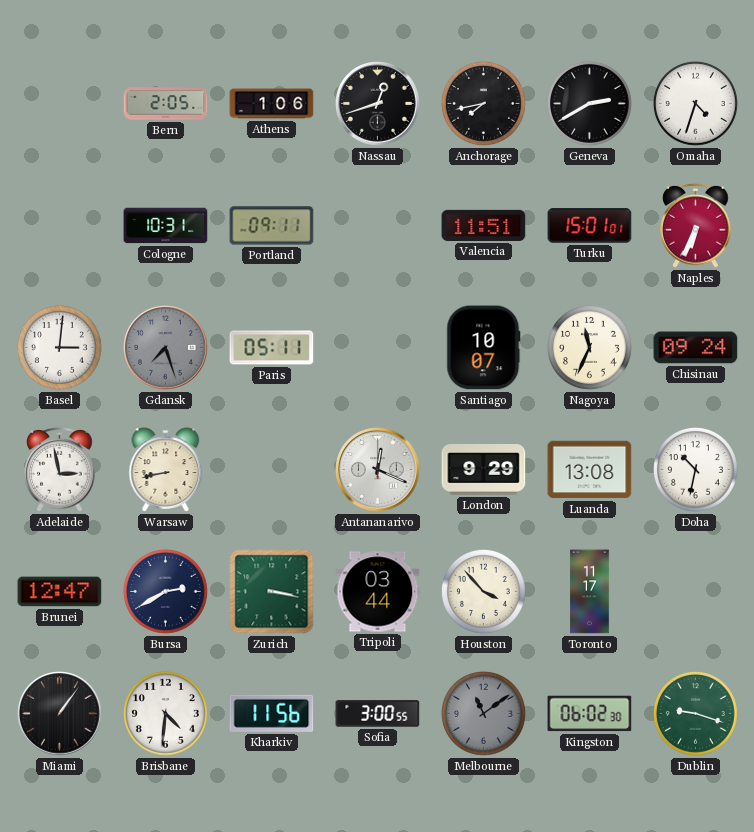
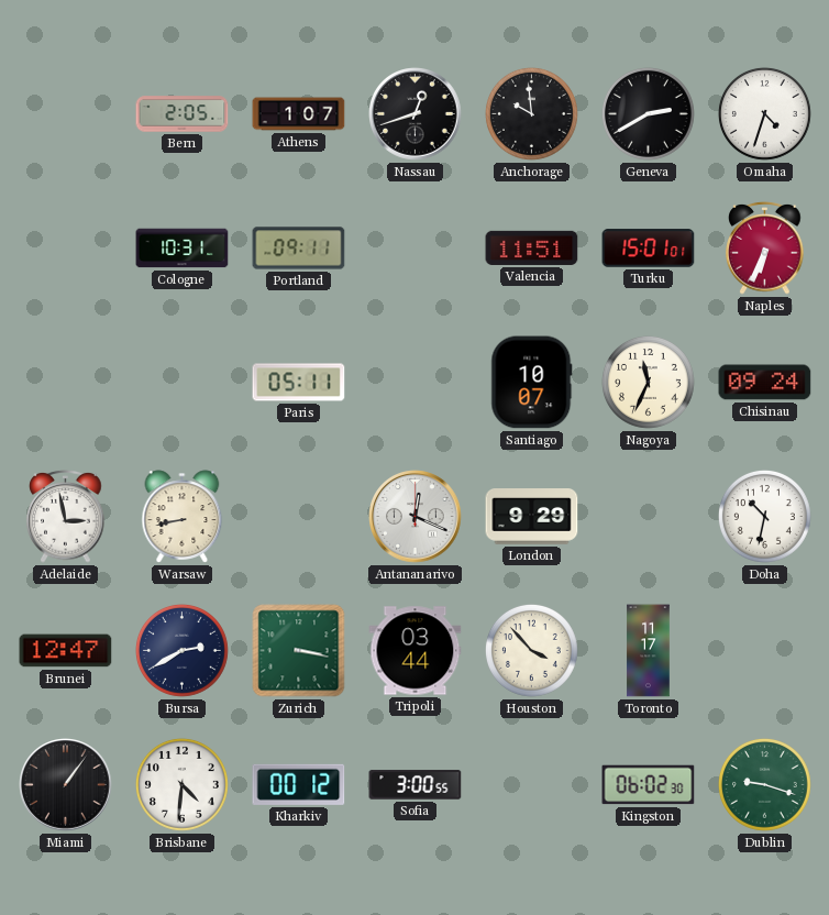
Athens: 1:06 -> 1:07
Anchorage: 7:43 -> 9:59
Basel: 3:01 -> none
Gdansk: 7:27 -> none
Luanda: 13:08 -> none
Kharkiv: 11:56 -> 00:12
Melbourne: 11:09 -> none
